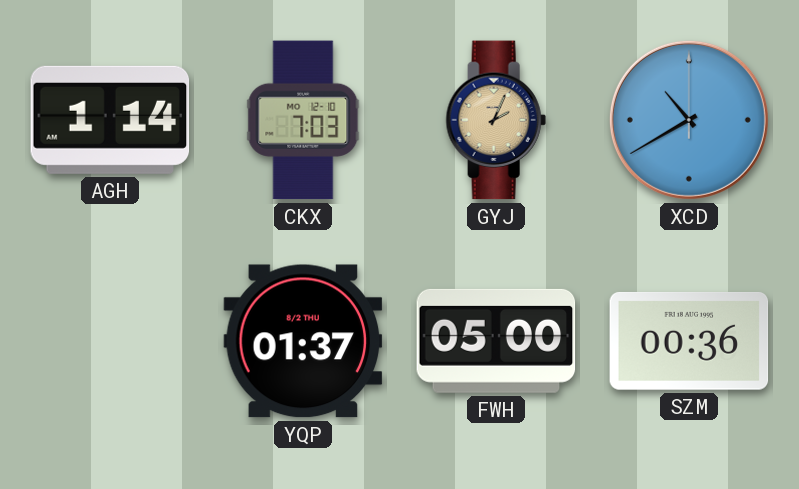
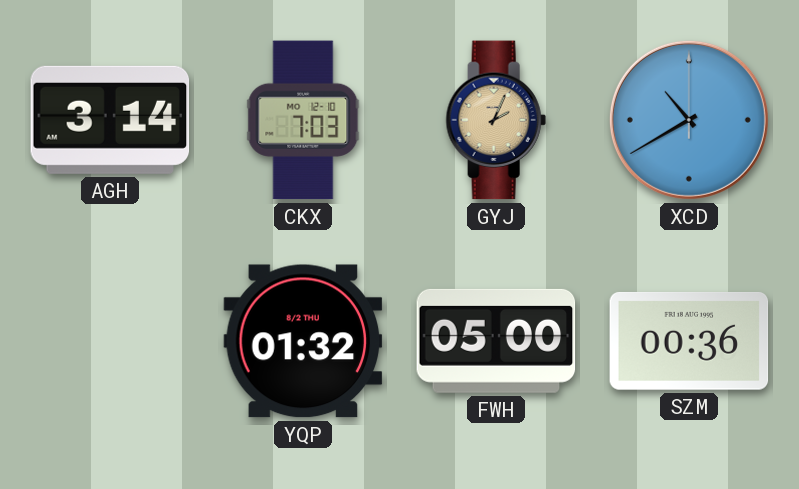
AGH: 1:14 -> 3:14
YQP: 01:37 -> 01:32
